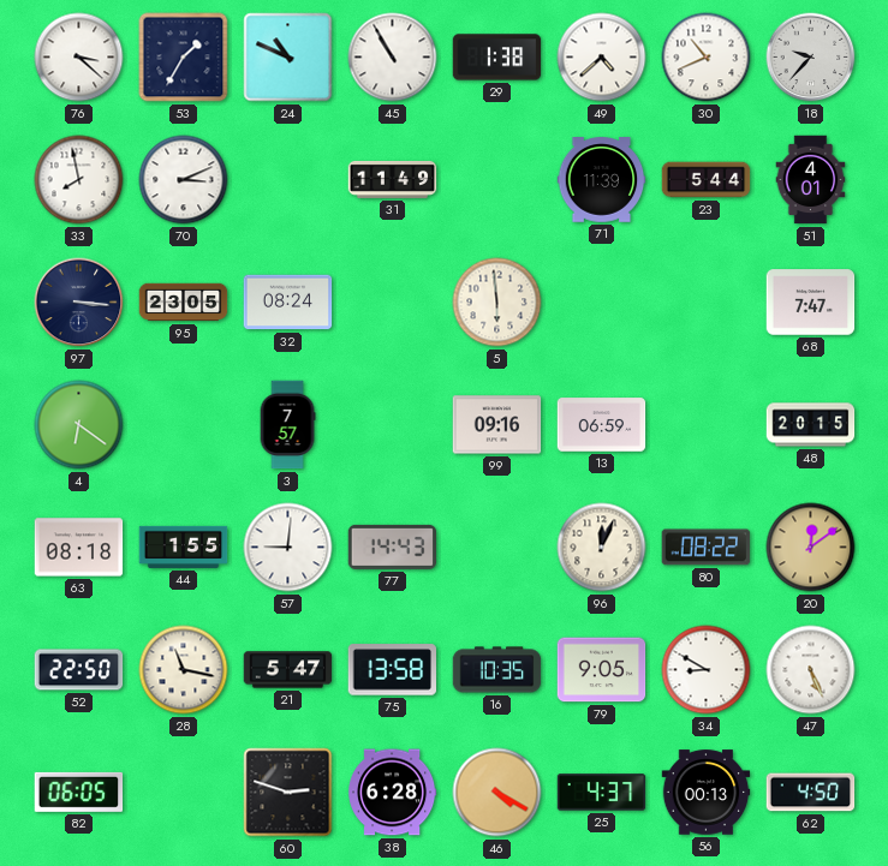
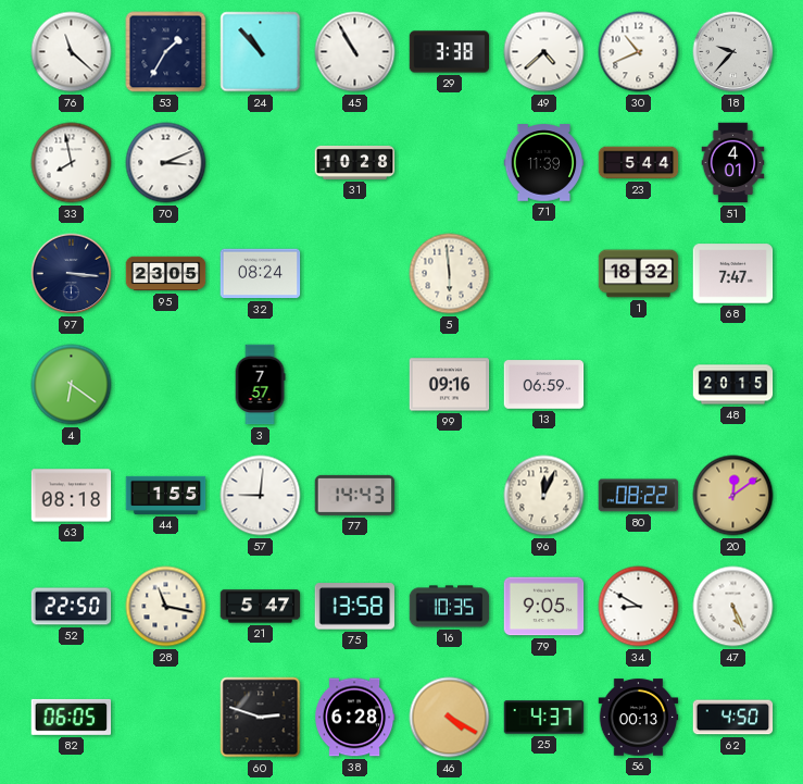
76: 3:22 -> 11:22
24: 10:49 -> 10:53
29: 1:38 -> 3:38
31: 11:49 -> 10:28
1: none -> 18:32
